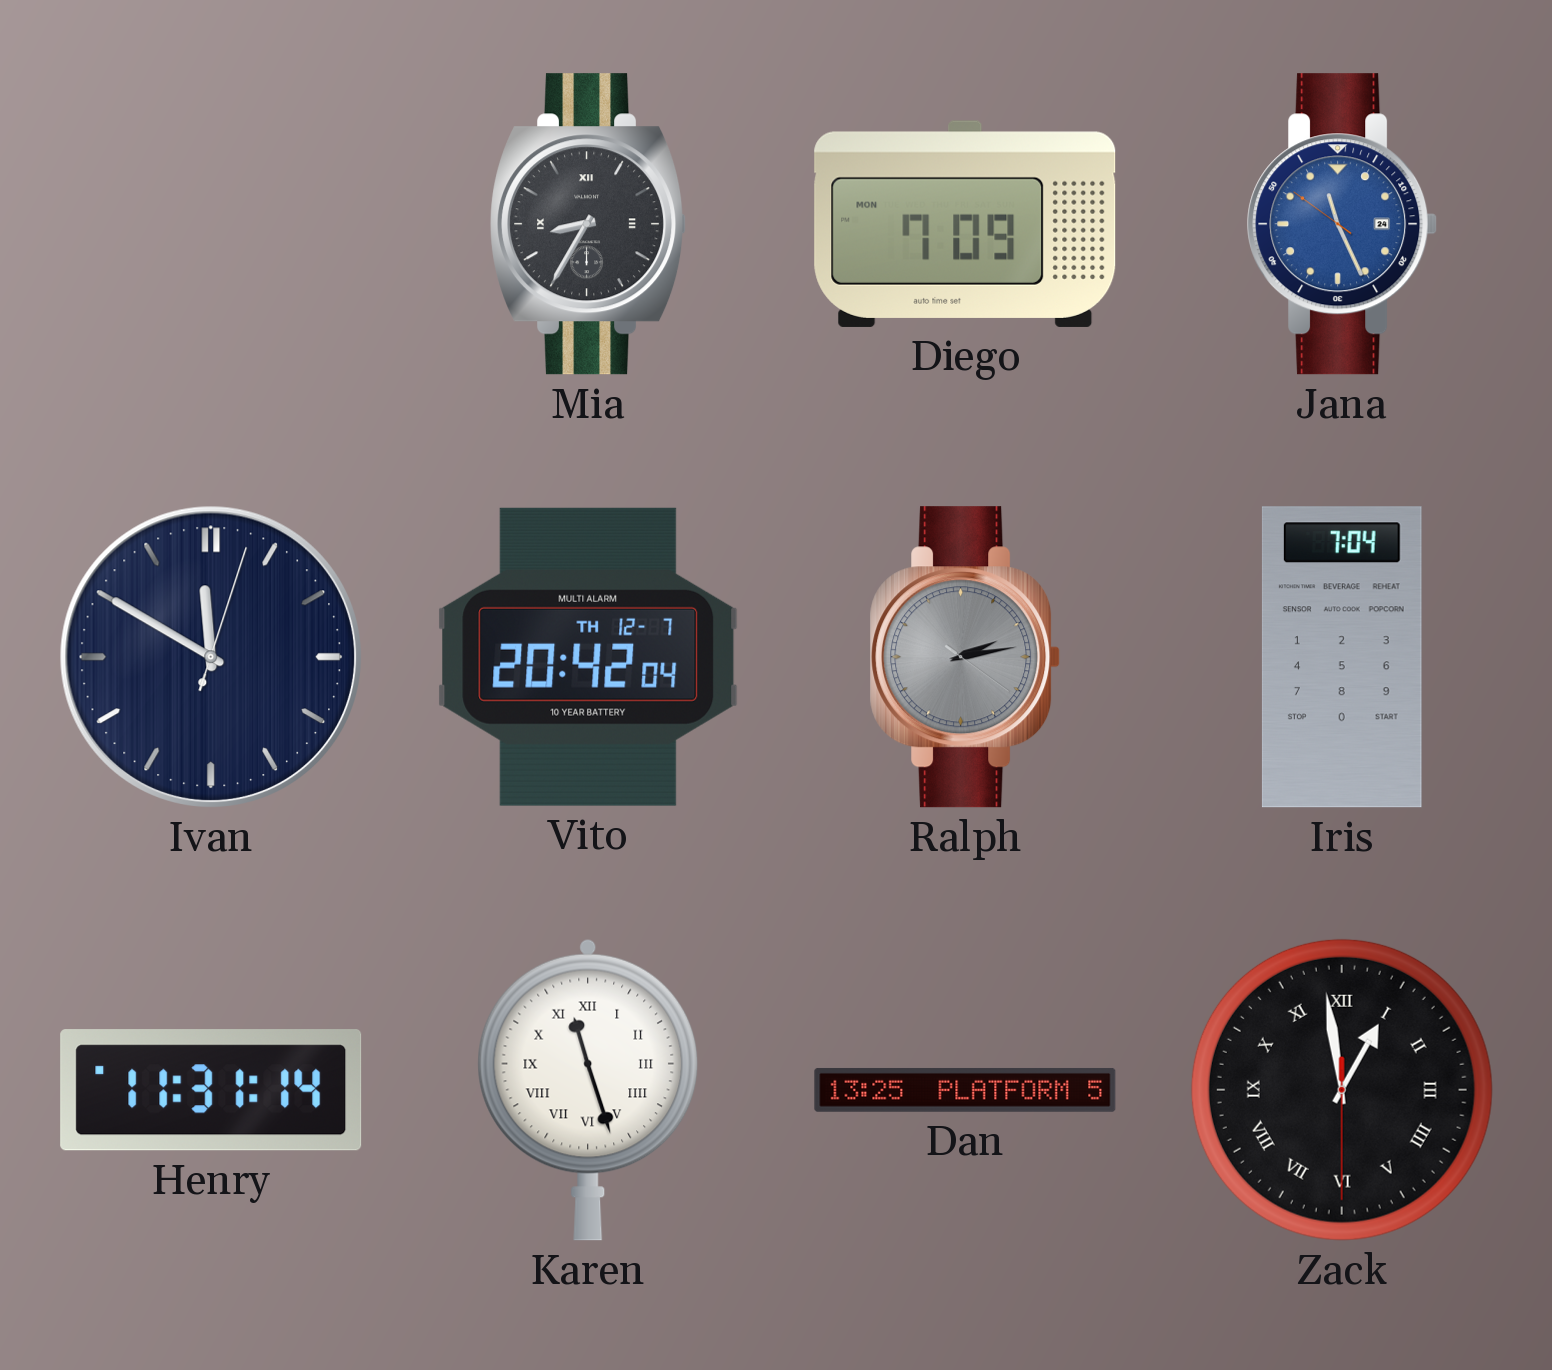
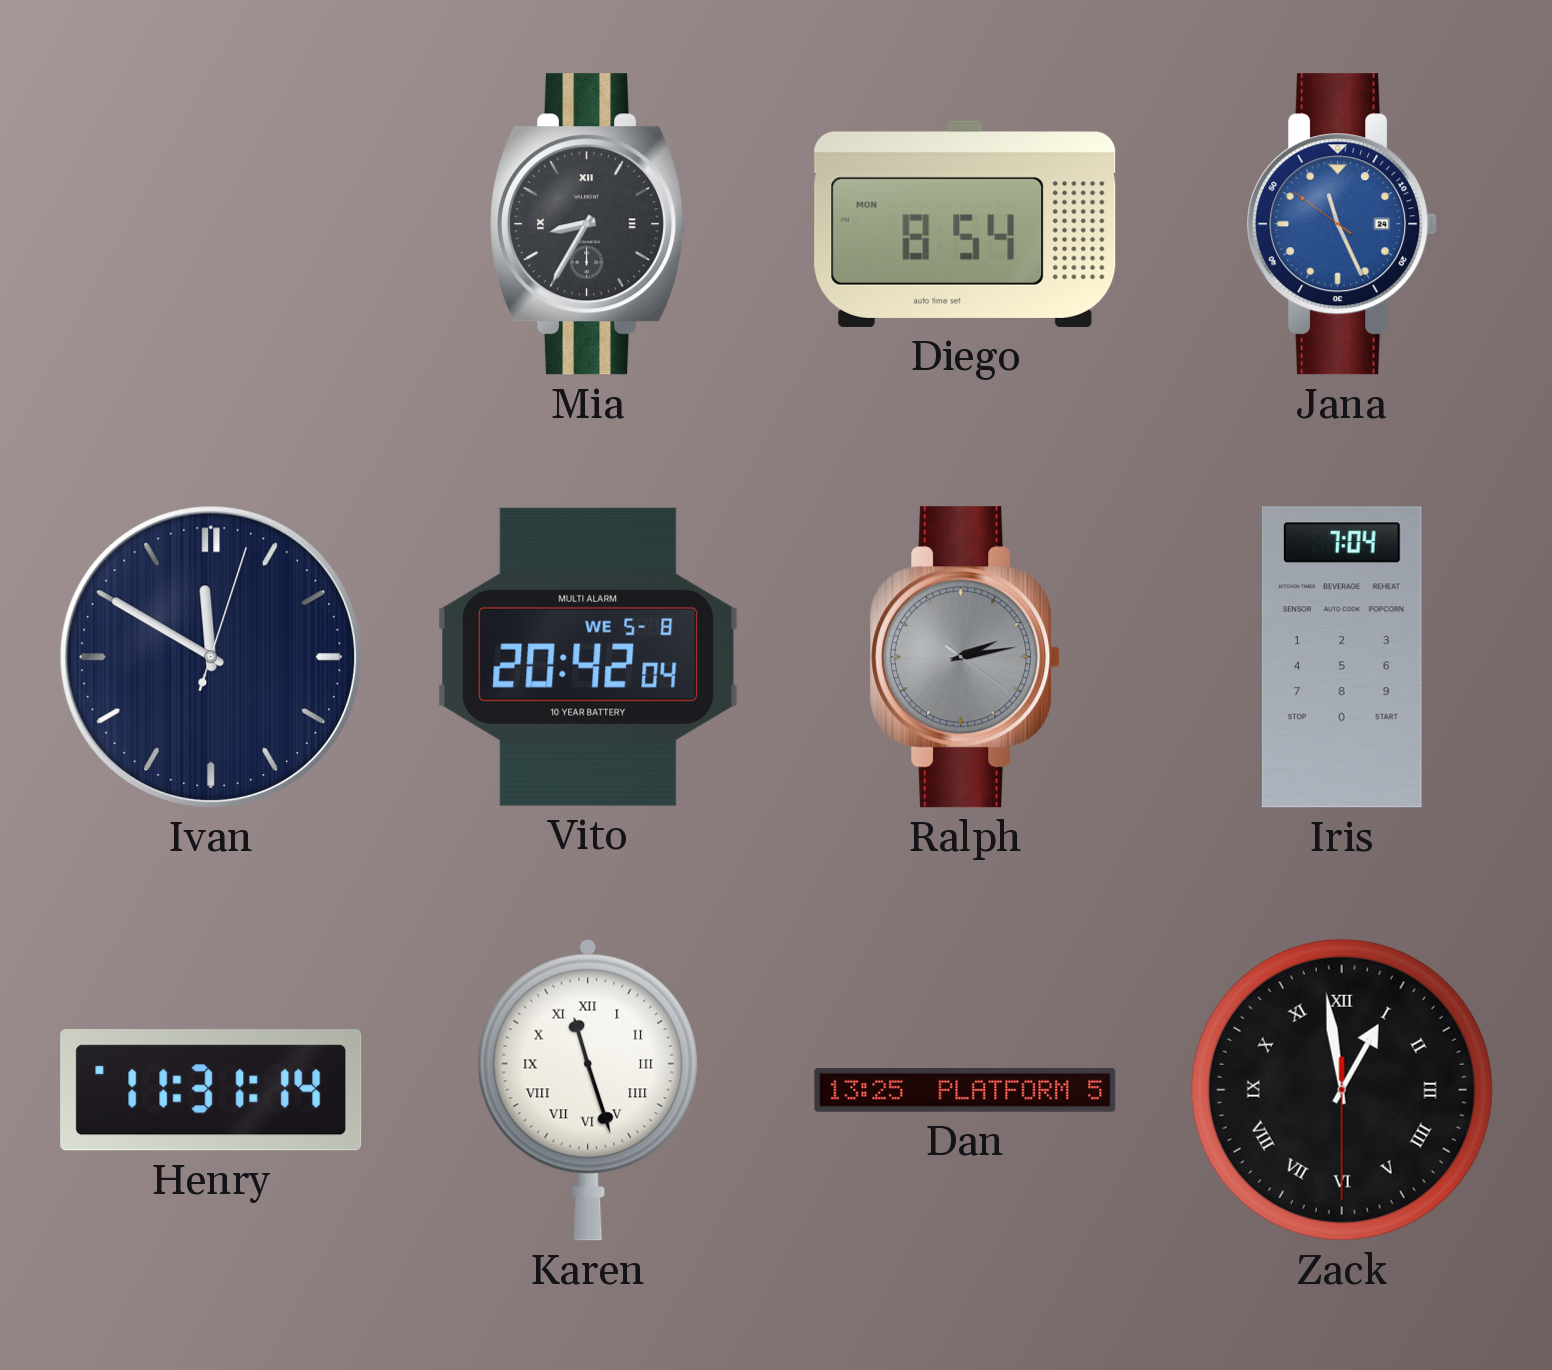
Diego: 7:09 -> 8:54
Vito date: TH 12-7 -> WE 5-8
